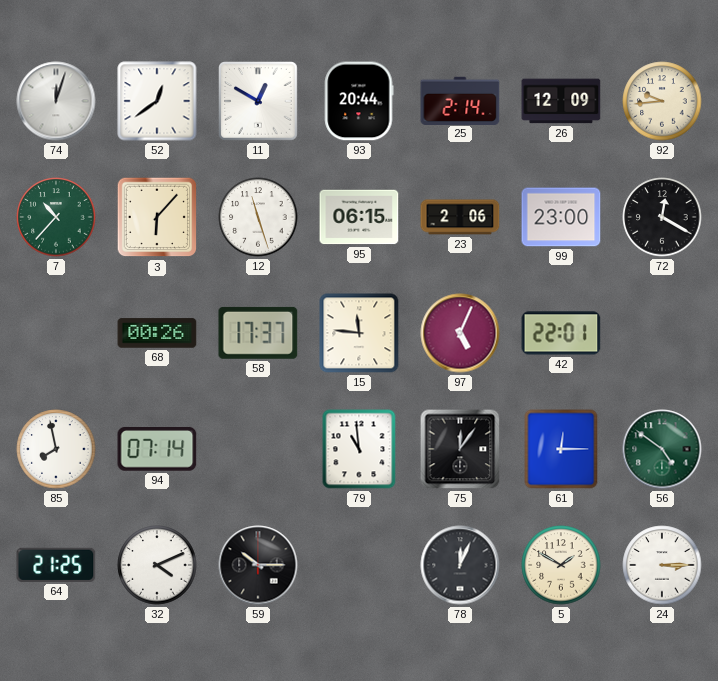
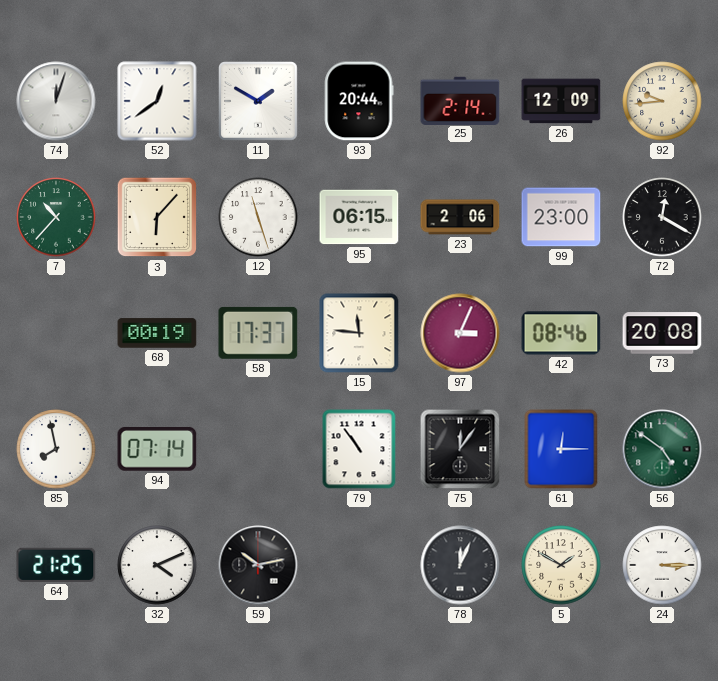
11: 12:50 -> 1:50
68: 00:26 -> 00:19
97: 5:04 -> 3:04
42: 22:01 -> 08:46
73: none -> 20:08
79: 10:59 -> 10:54
59: 10:15 -> 10:13
